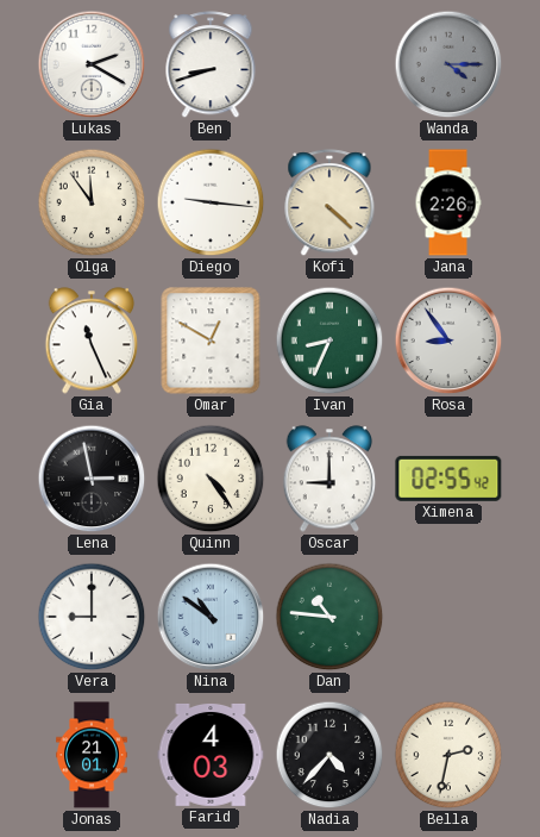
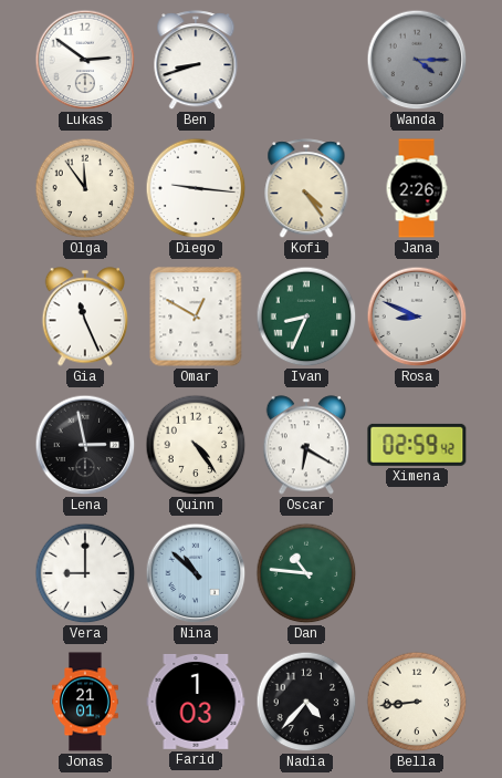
Lukas: 2:20 -> 2:51
Kofi: 4:22 -> 4:24
Rosa: 8:54 -> 8:49
Oscar: 9:00 -> 6:20
Ximena: 02:55 -> 02:59
Nina: 10:51 -> 10:52
Farid: 4:03 -> 1:03
Bella: 2:32 -> 8:44
